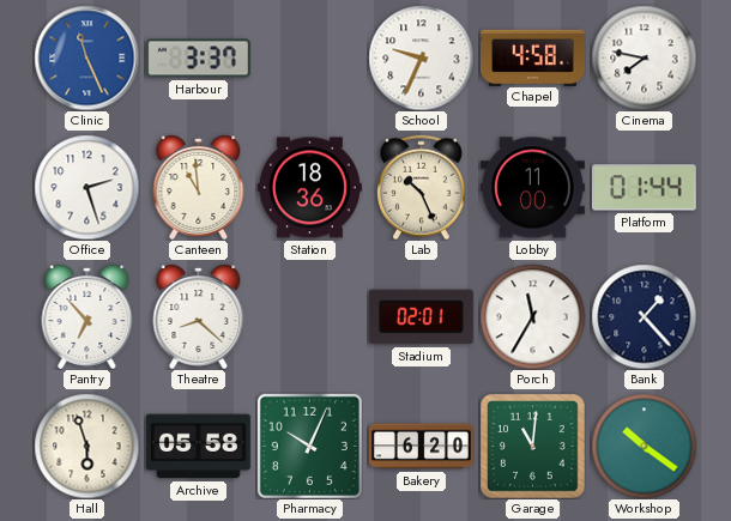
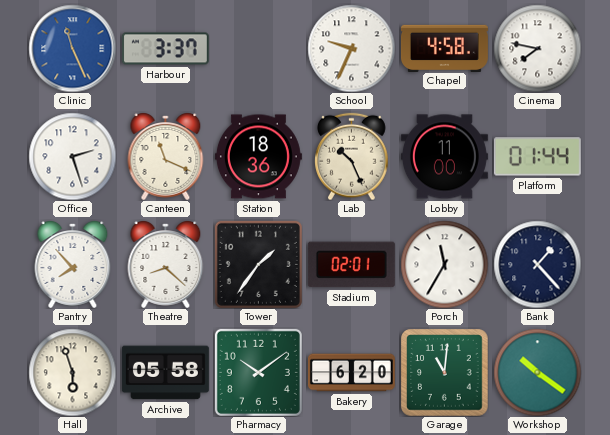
Canteen: 10:59 -> 11:19
Pantry: 6:53 -> 7:53
Tower: none -> 1:36
Pharmacy: 10:04 -> 10:09
